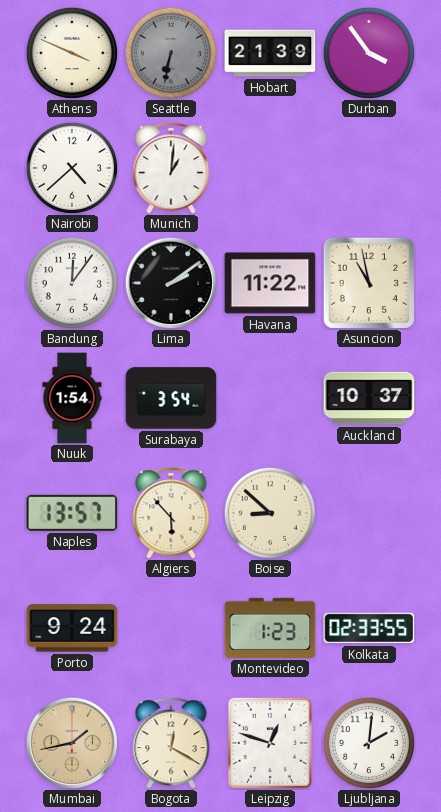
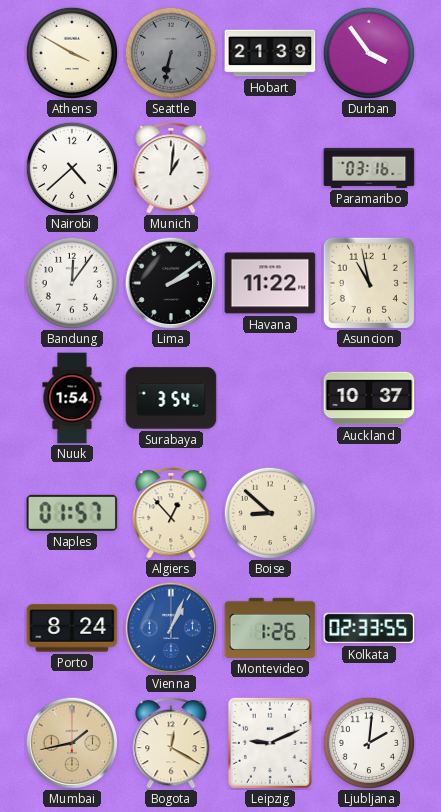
Athens: 3:49 -> 3:50
Paramaribo: none -> 03:16
Naples: 13:57 -> 01:57
Algiers: 5:53 -> 12:53
Porto: 9:24 -> 8:24
Vienna: none -> 1:04
Montevideo: 1:23 -> 1:26
Leipzig: 12:48 -> 9:11
